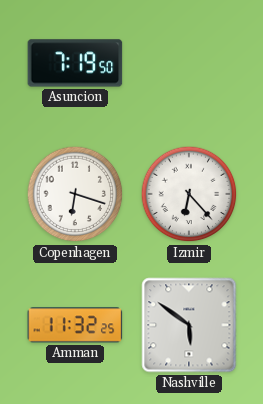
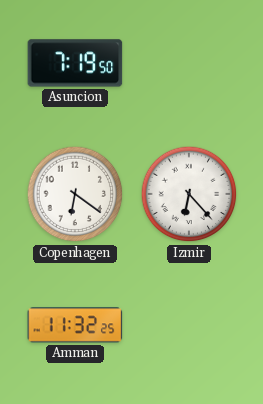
Copenhagen: 6:18 -> 6:21
Nashville: 5:51 -> none
